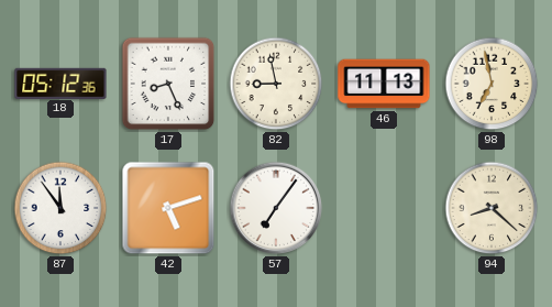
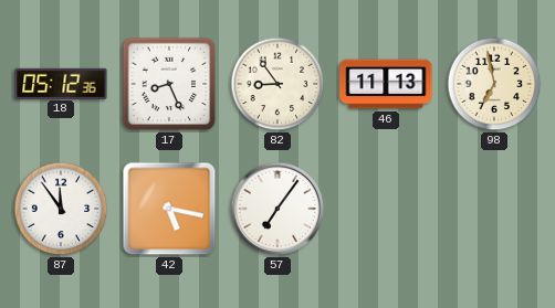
82: 8:58 -> 8:54
42: 5:12 -> 5:17
94: 8:22 -> none
